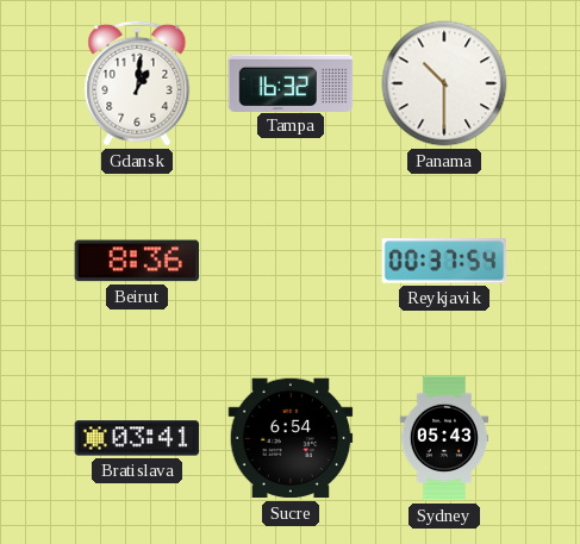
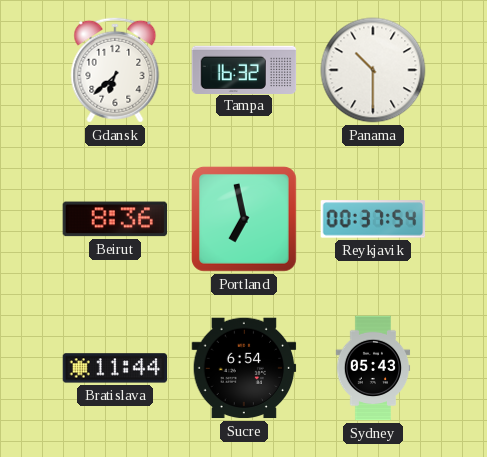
Gdansk: 1:01 -> 6:38
Portland: none -> 6:58
Bratislava: 03:41 -> 11:44
